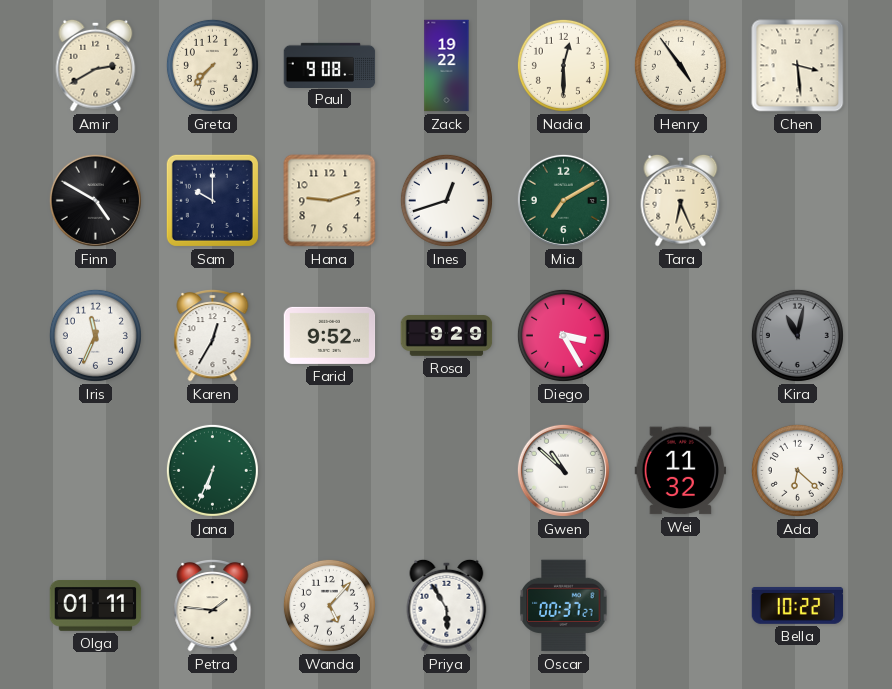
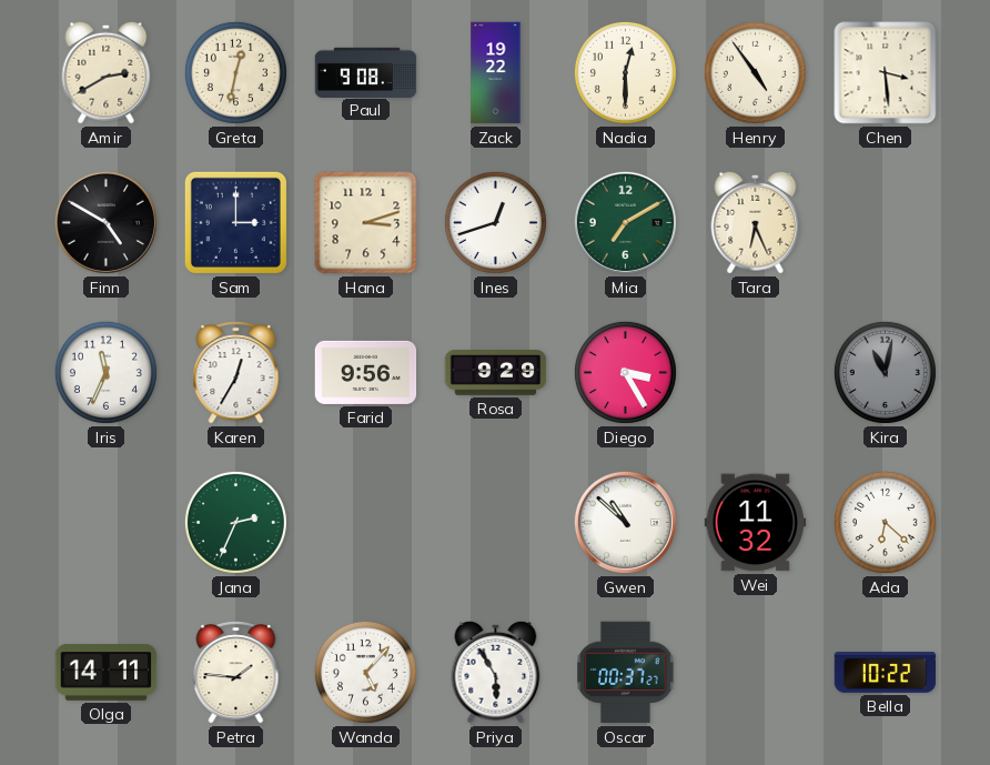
Greta: 7:37 -> 12:32
Sam: 10:00 -> 3:00
Hana: 9:12 -> 3:12
Farid: 9:52 -> 9:56
Jana: 6:34 -> 2:34
Olga: 01:11 -> 14:11
